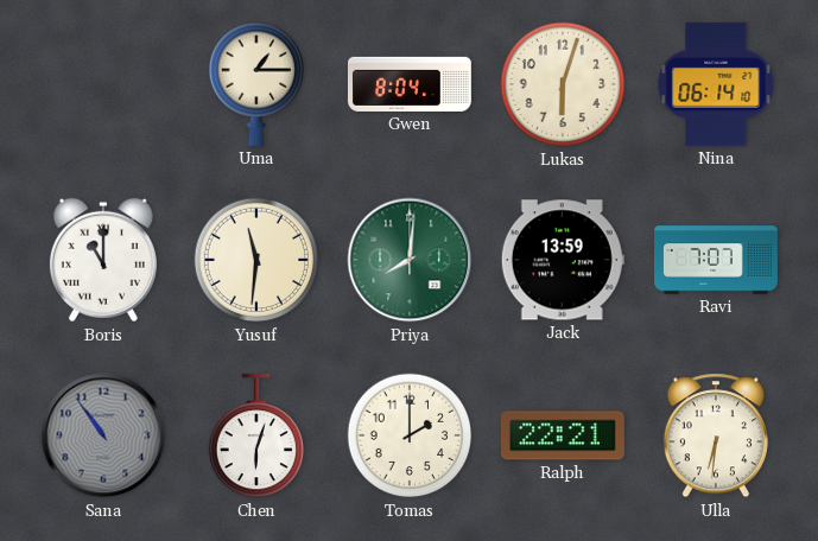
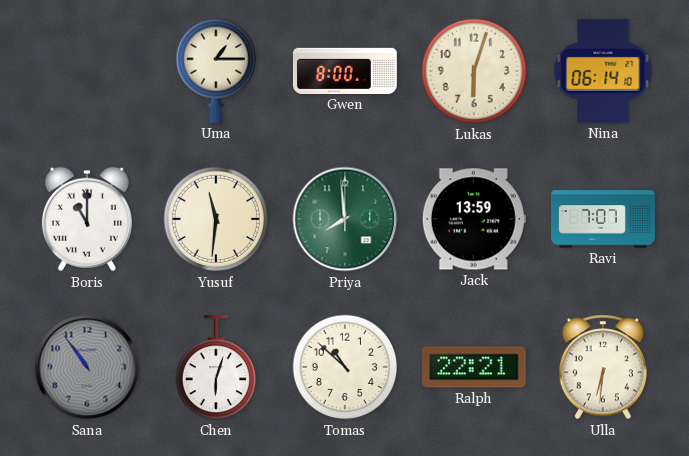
Gwen: 8:04 -> 8:00
Priya: 8:01 -> 7:59
Tomas: 2:00 -> 10:52
